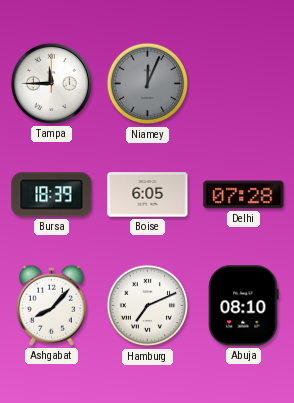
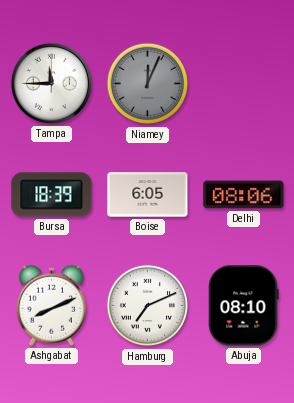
Delhi: 07:28 -> 08:06
Ashgabat: 8:07 -> 8:11
